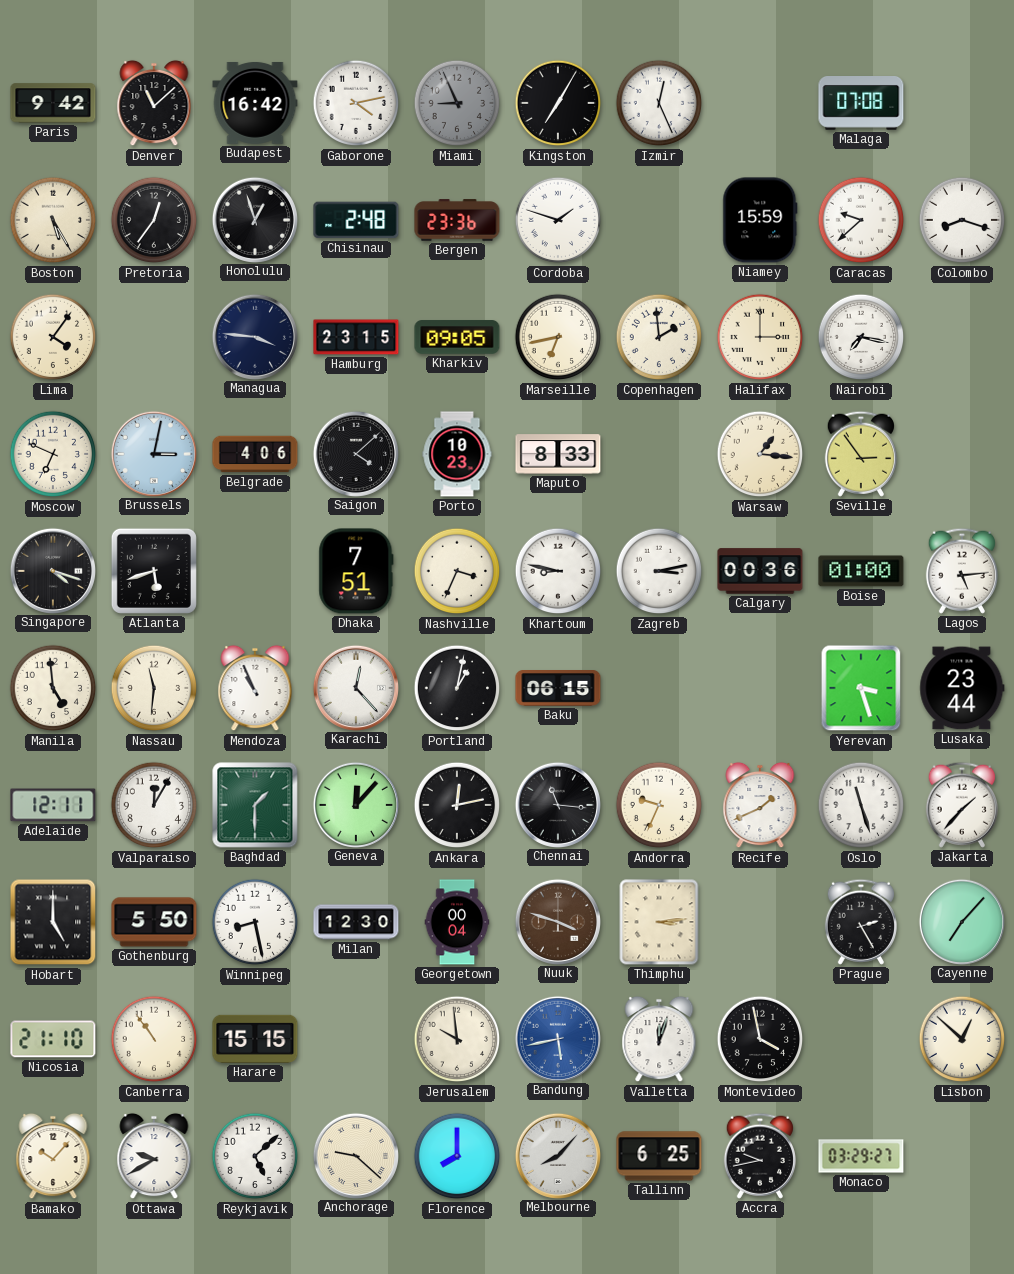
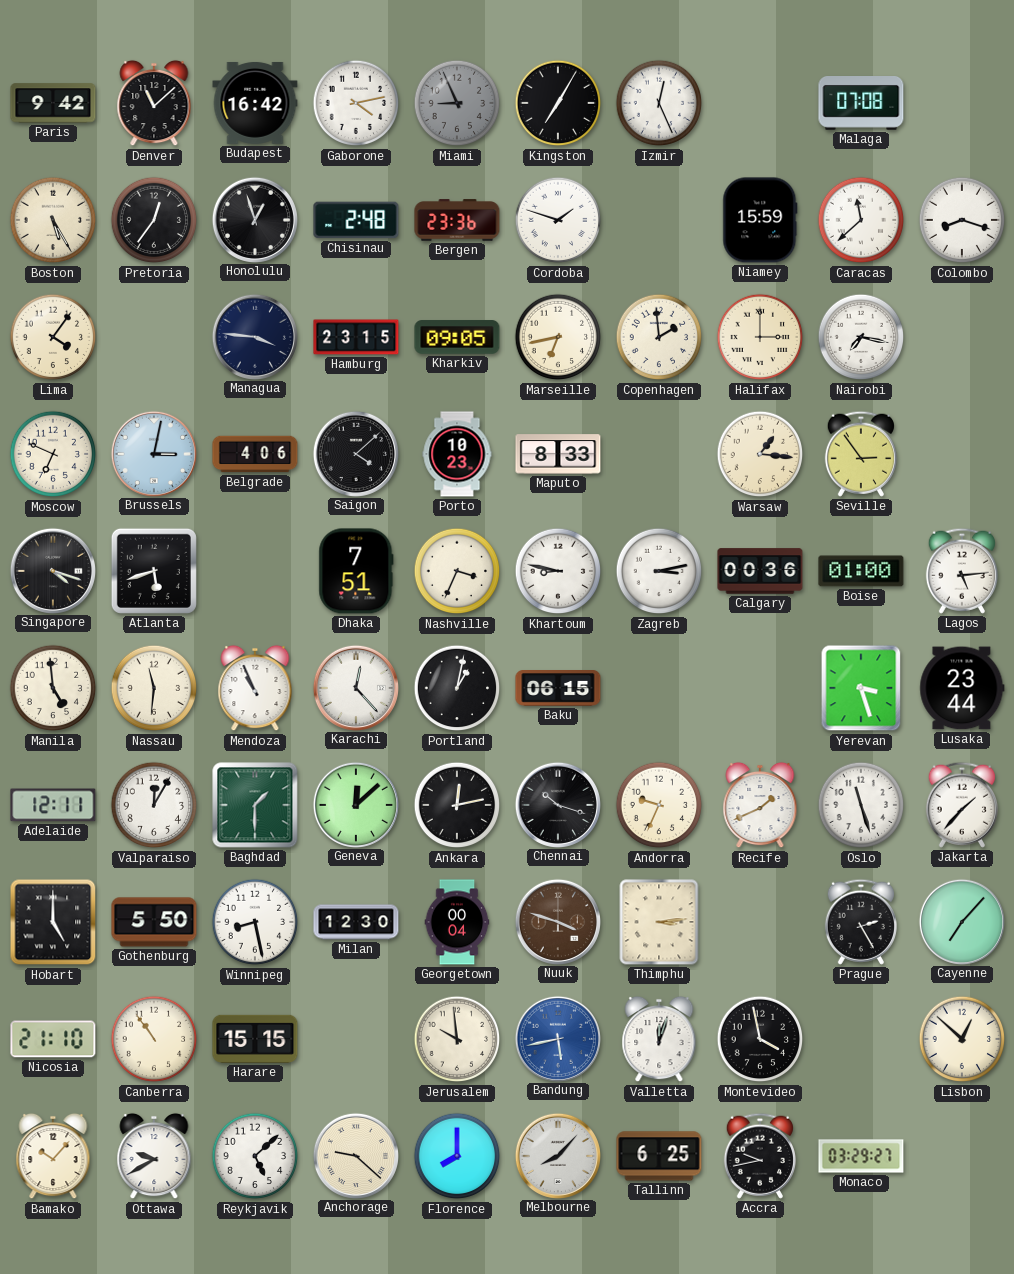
Caracas: 9:38 -> 11:38
Geneva: 12:07 -> 12:08
Chennai: 11:16 -> 10:18
